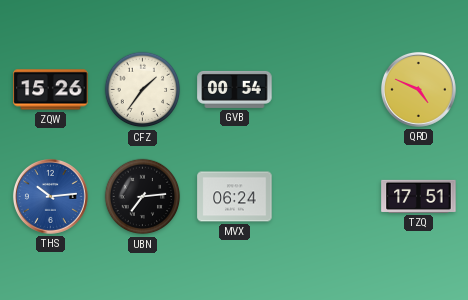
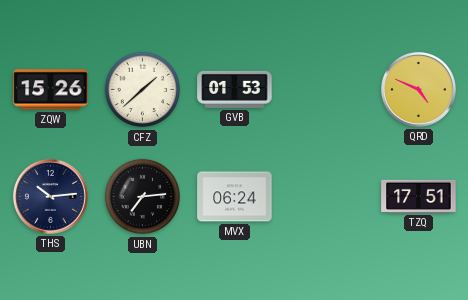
CFZ: 1:36 -> 1:38
GVB: 00:54 -> 01:53
THS dial: blue -> navy
